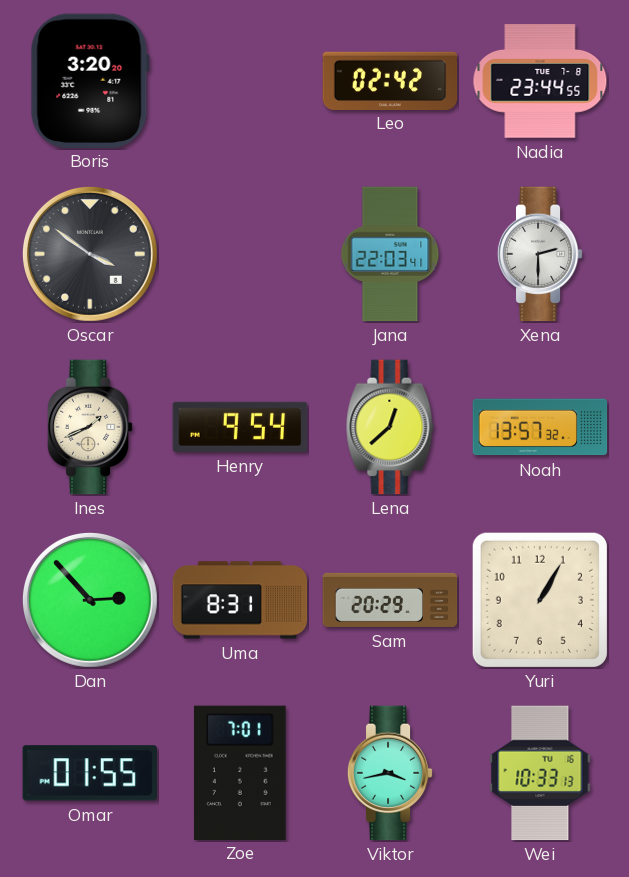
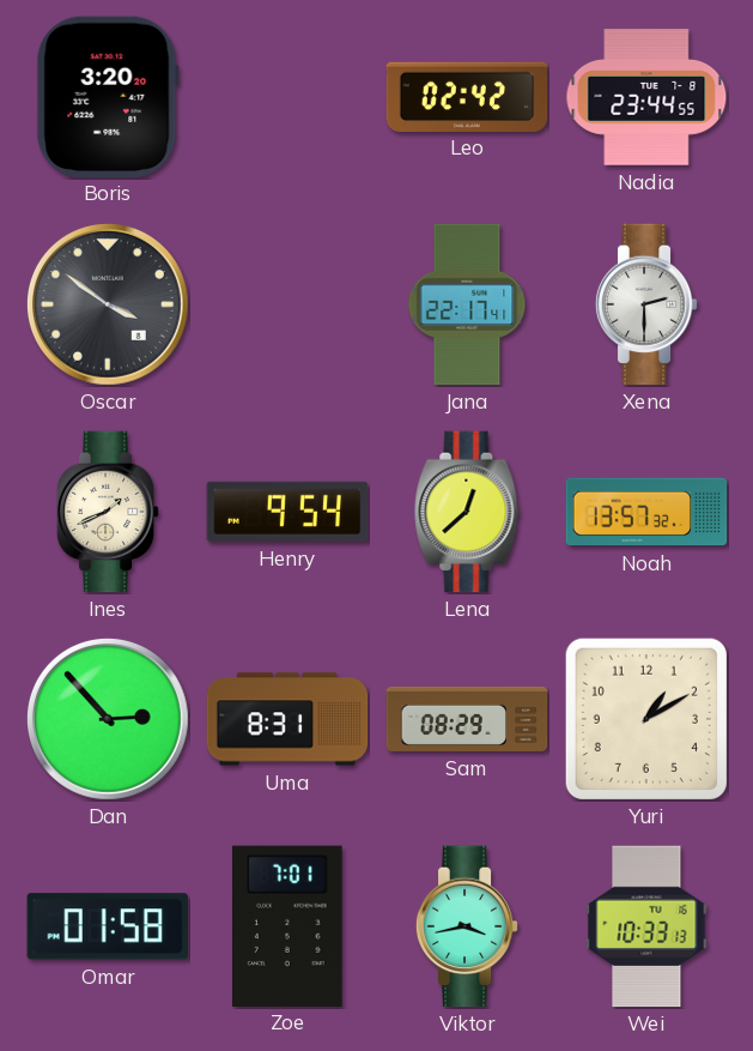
Jana: 22:03 -> 22:17
Sam: 20:29 -> 08:29
Yuri: 1:05 -> 1:10
Omar: 01:55 -> 01:58
